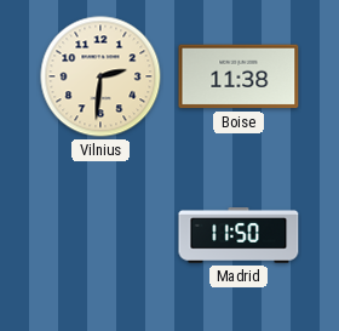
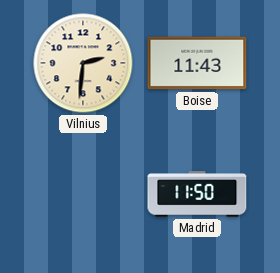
Boise: 11:38 -> 11:43
